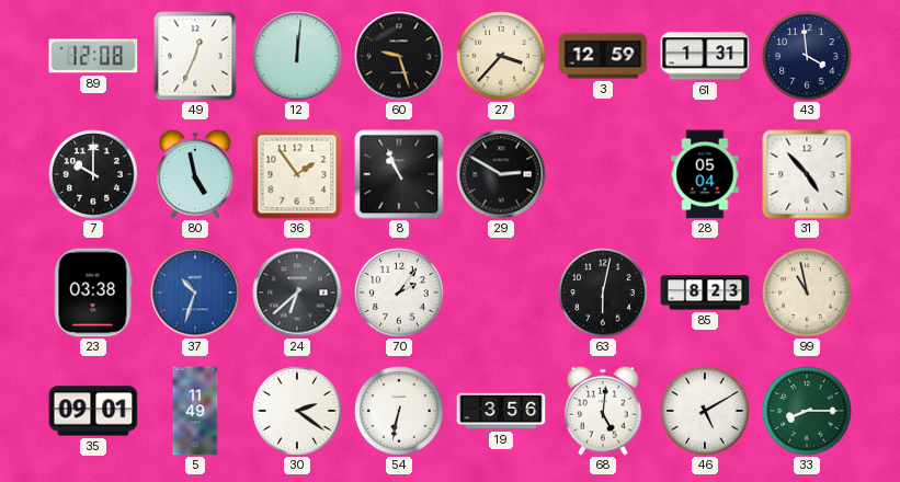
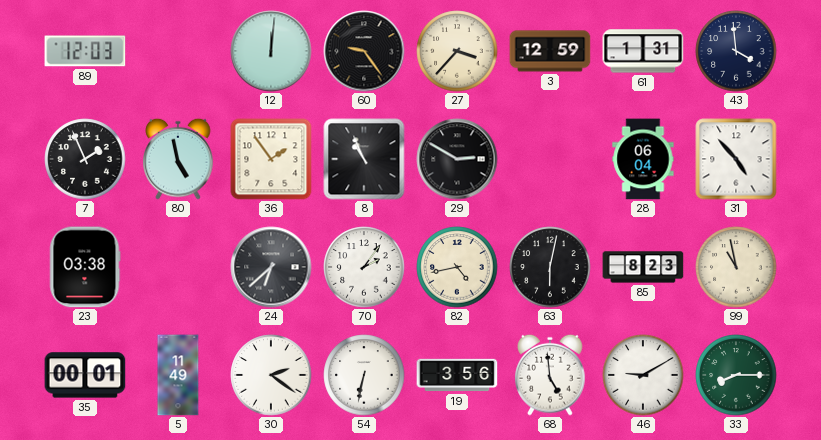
89: 12:08 -> 12:03
49: 12:34 -> none
60: 9:27 -> 9:24
7: 10:00 -> 1:56
28: 05:04 -> 06:04
37: 10:33 -> none
82: none -> 4:43
35: 09:01 -> 00:01
68: 5:01 -> 4:59
46: 5:10 -> 9:10
